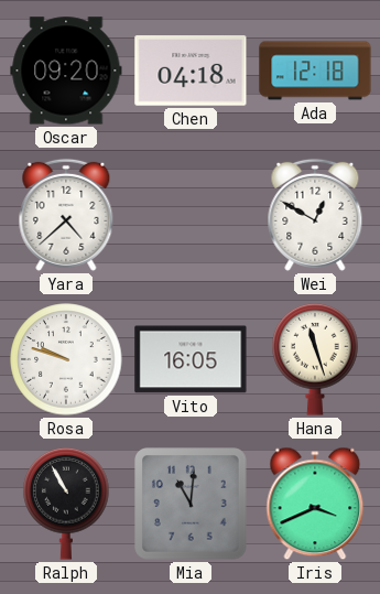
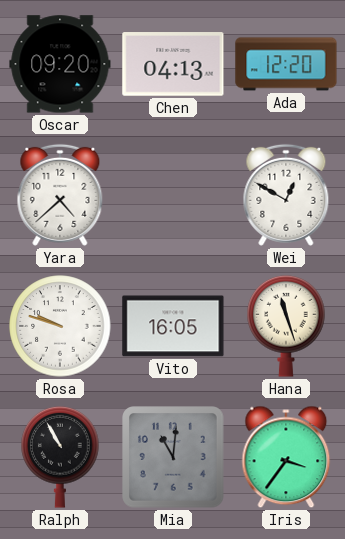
Chen: 04:18 -> 04:13
Ada: 12:18 -> 12:20
Iris: 3:41 -> 3:36
